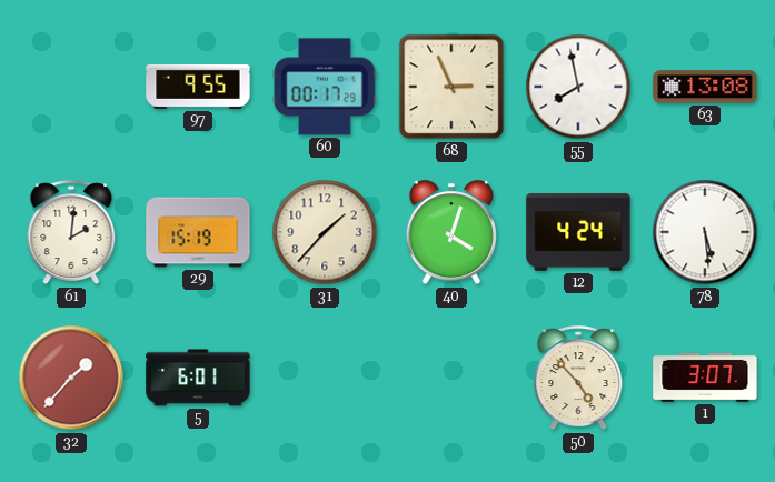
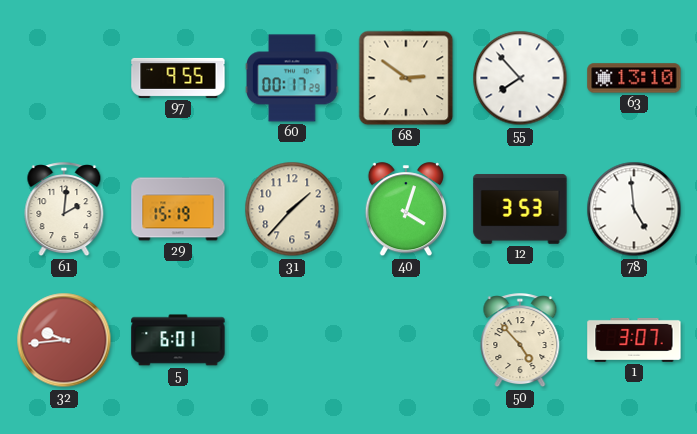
68: 2:56 -> 2:51
55: 7:58 -> 7:53
63: 13:08 -> 13:10
12: 4:24 -> 3:53
78: 5:29 -> 4:59
32: 1:37 -> 9:44
